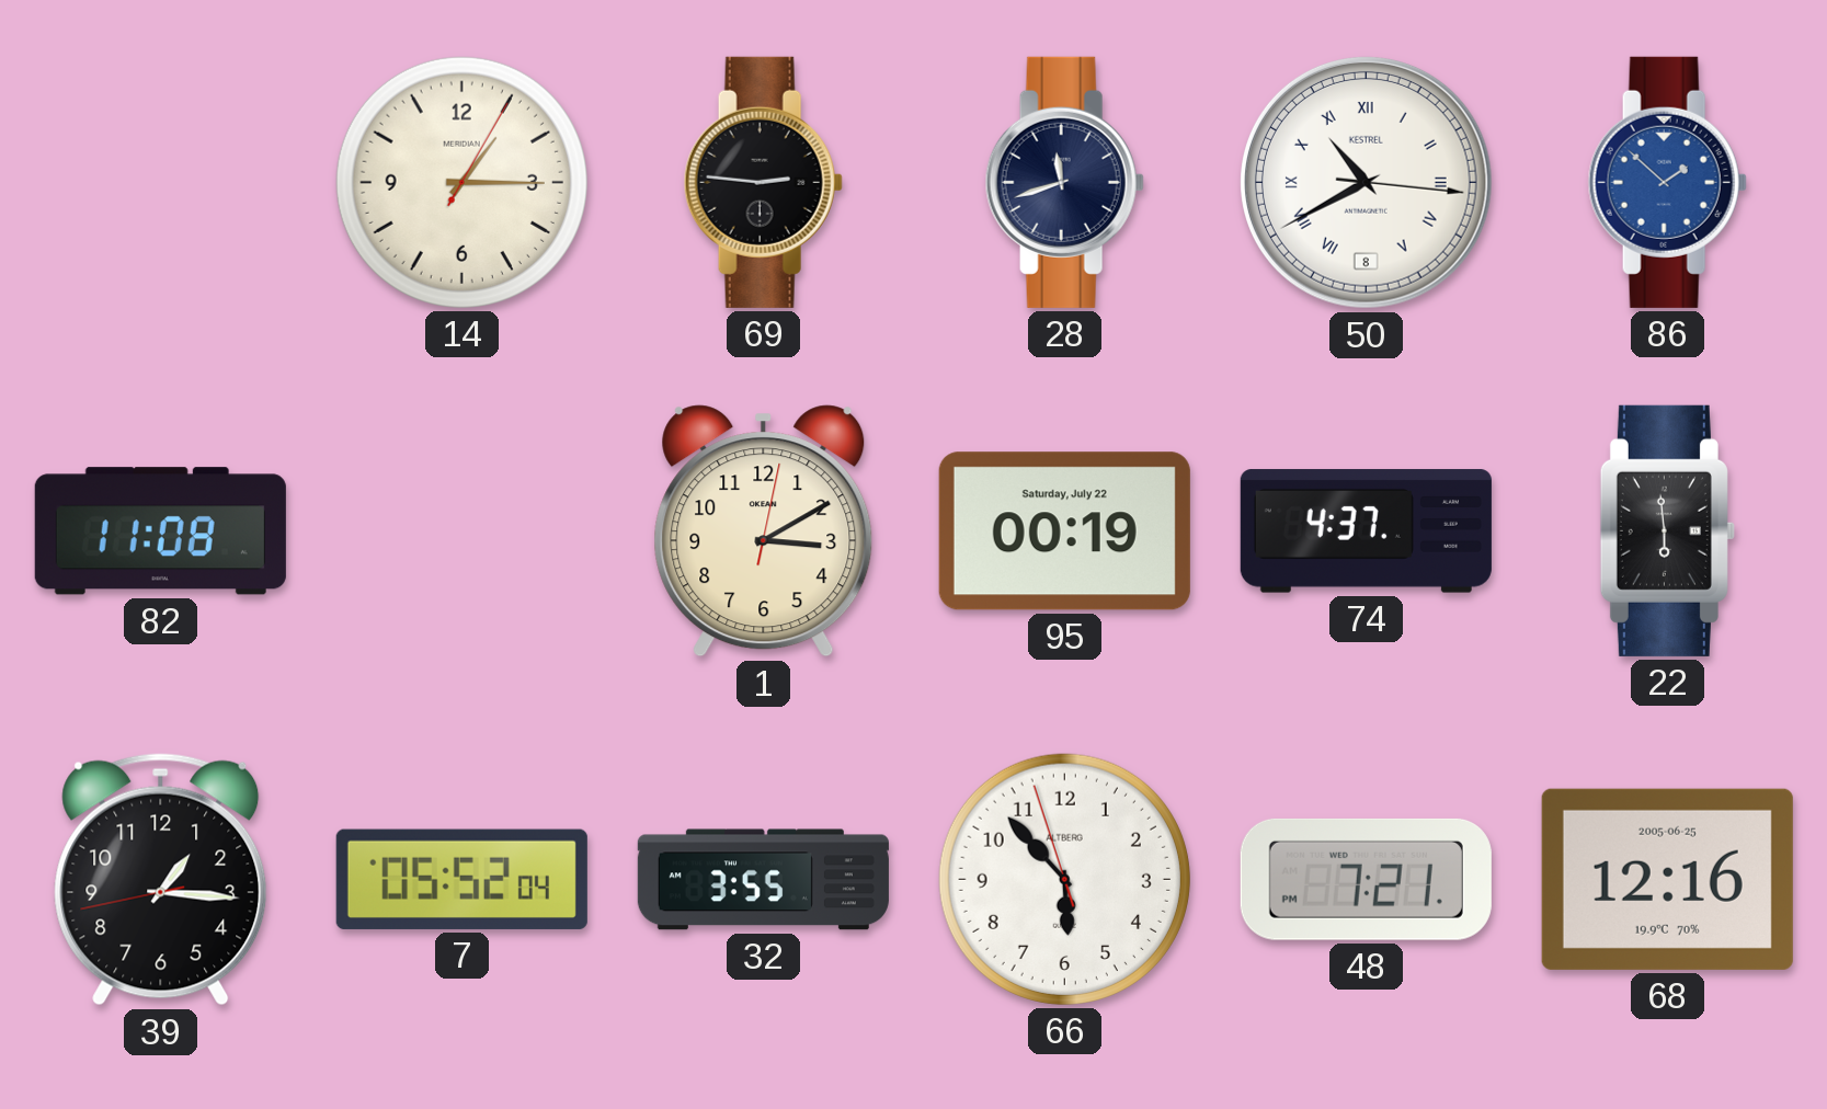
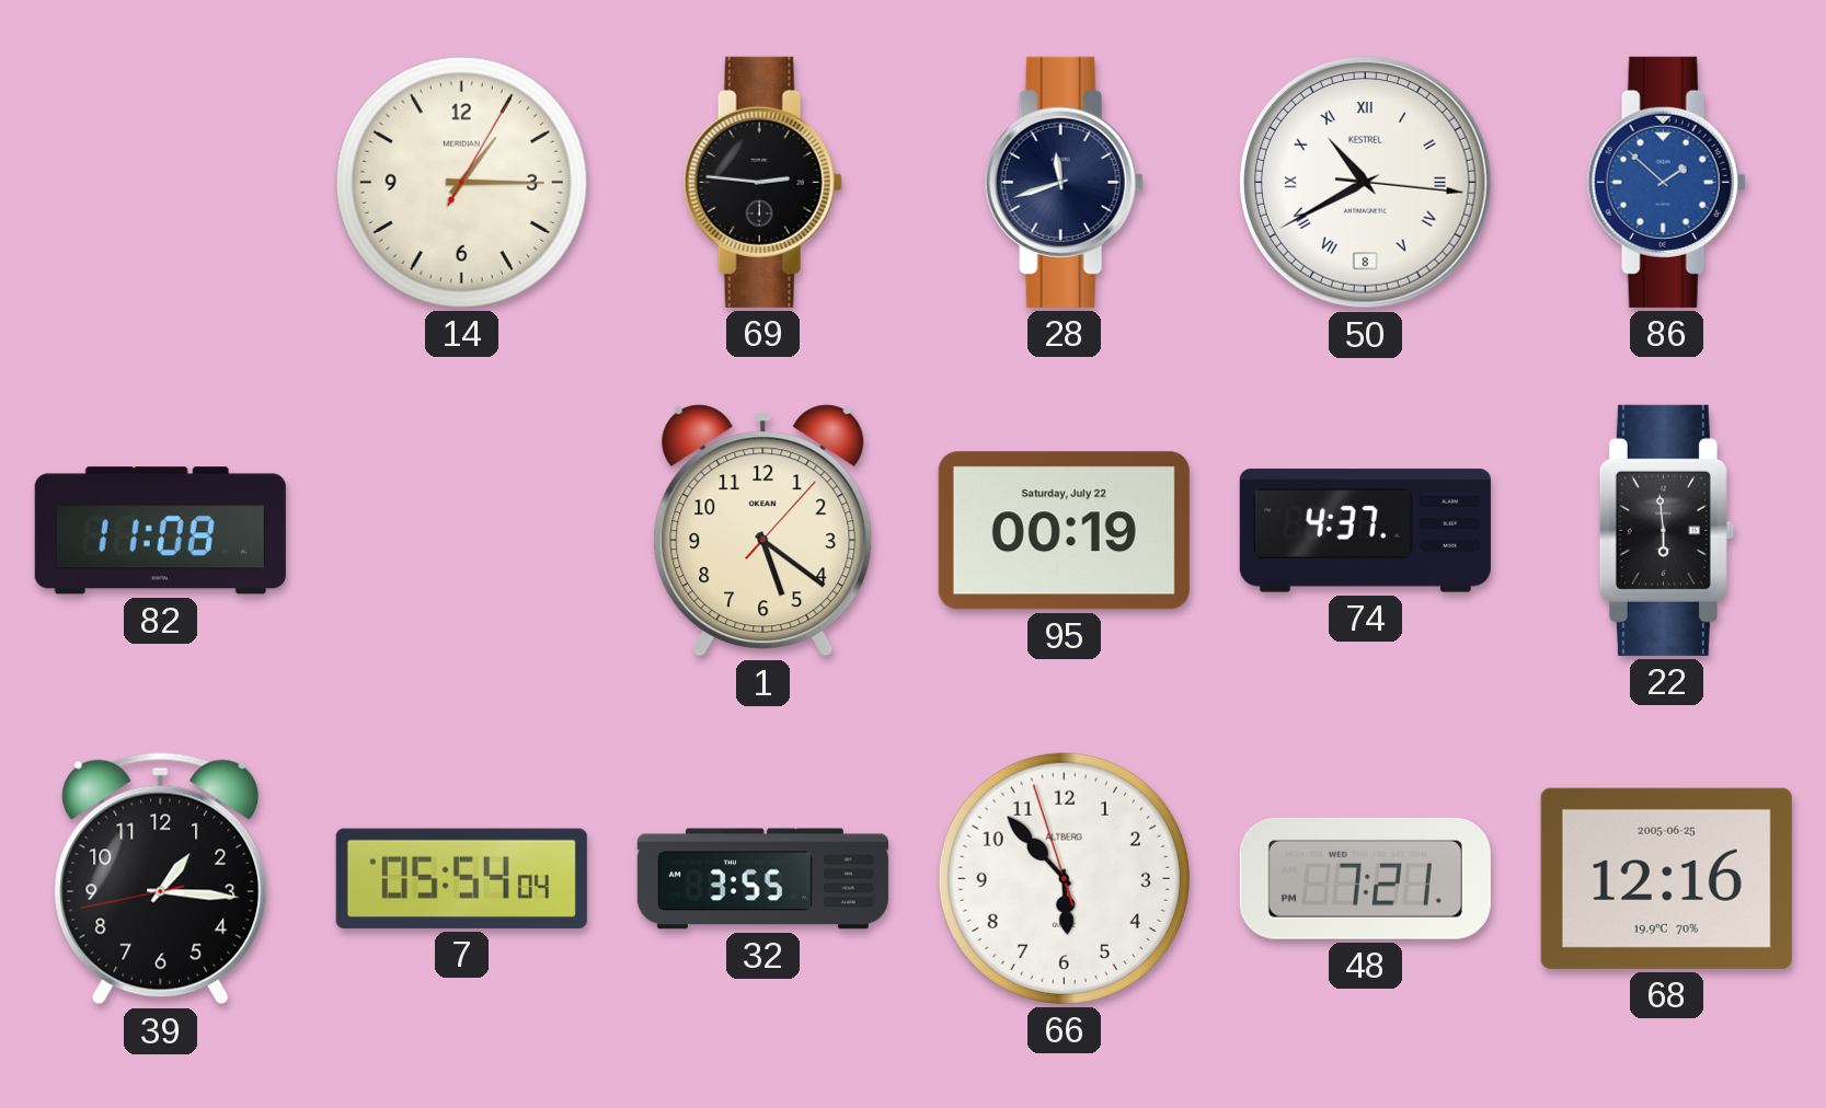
1: 3:10 -> 5:21
7: 05:52 -> 05:54
